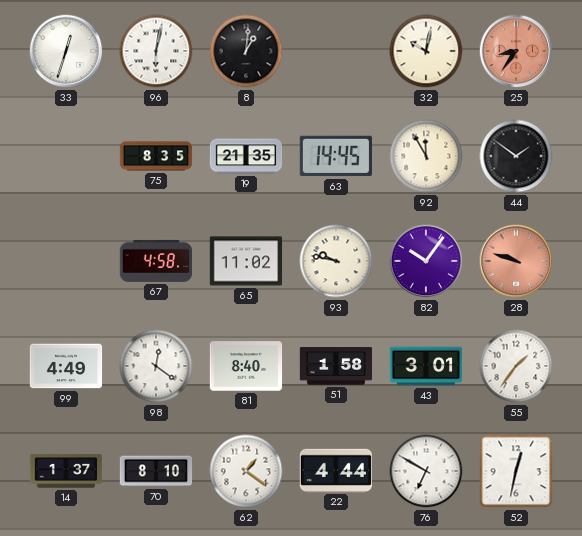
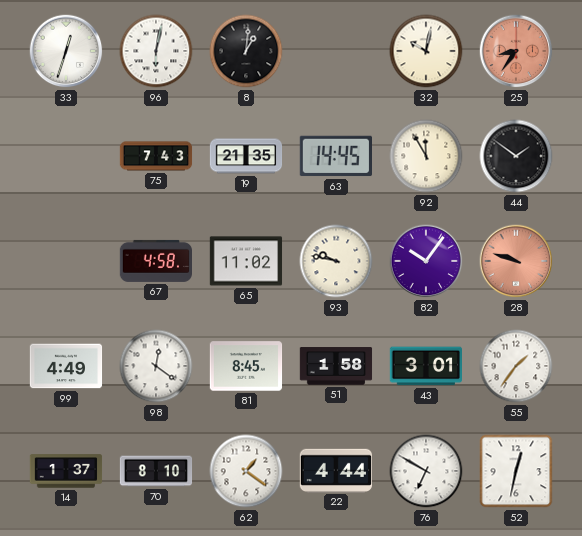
75: 8:35 -> 7:43
81: 8:40 -> 8:45
